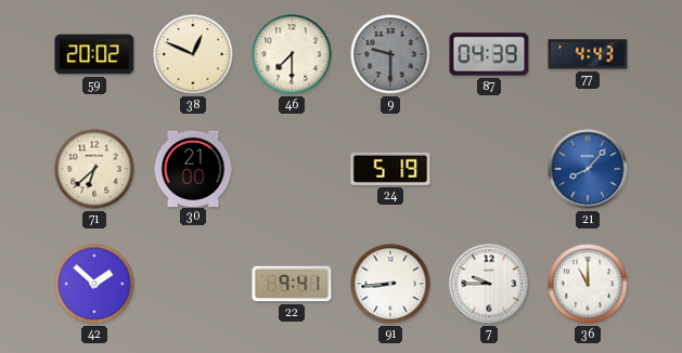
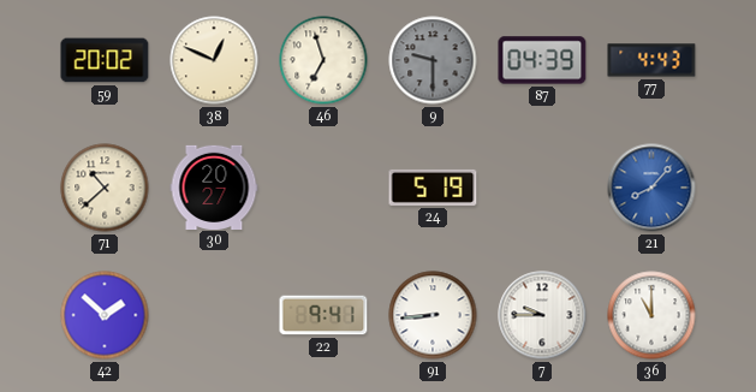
46: 7:30 -> 6:57
71: 6:38 -> 10:38
30: 21:00 -> 20:27
